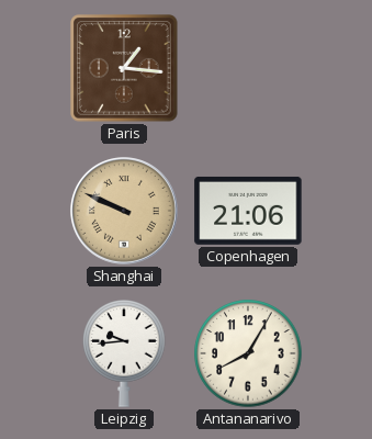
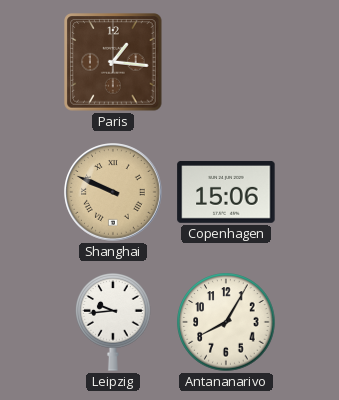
Copenhagen: 21:06 -> 15:06
